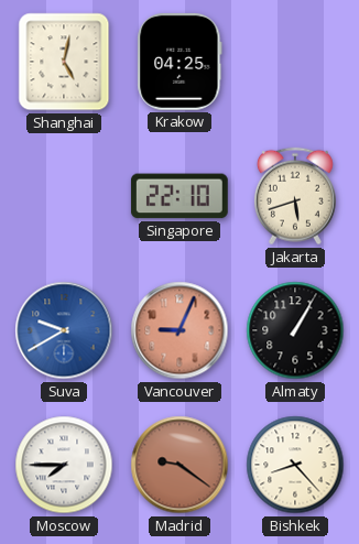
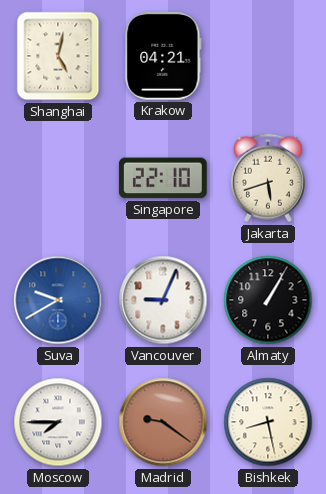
Krakow: 04:25 -> 04:21
Vancouver dial: salmon -> white
Bishkek: 8:23 -> 8:28
